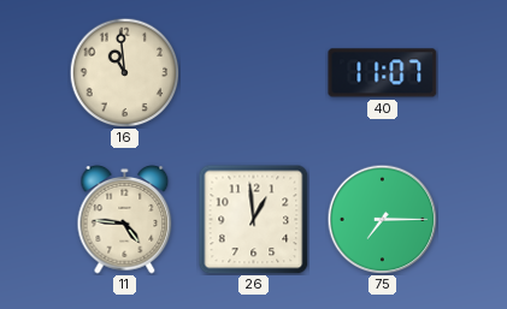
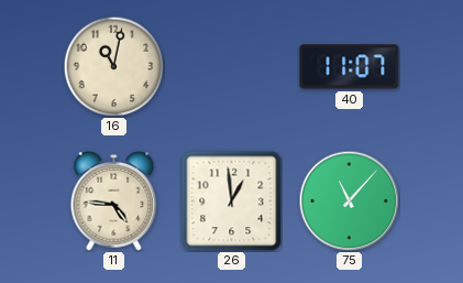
16: 10:59 -> 11:02
75: 7:15 -> 11:07
